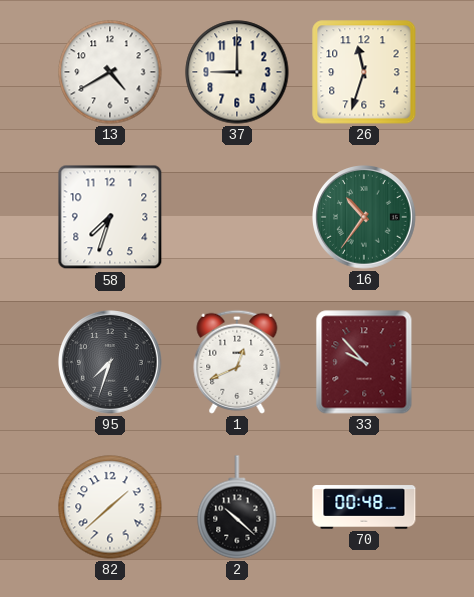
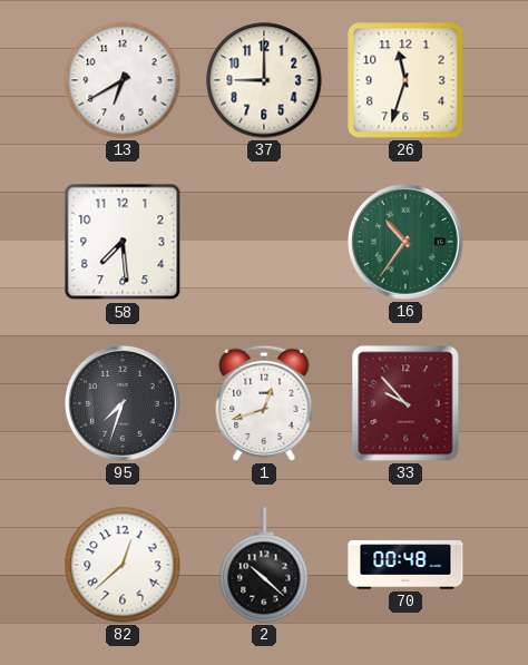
13: 4:40 -> 6:40
58: 7:33 -> 7:29
1: 12:41 -> 12:42
82: 1:38 -> 12:38
